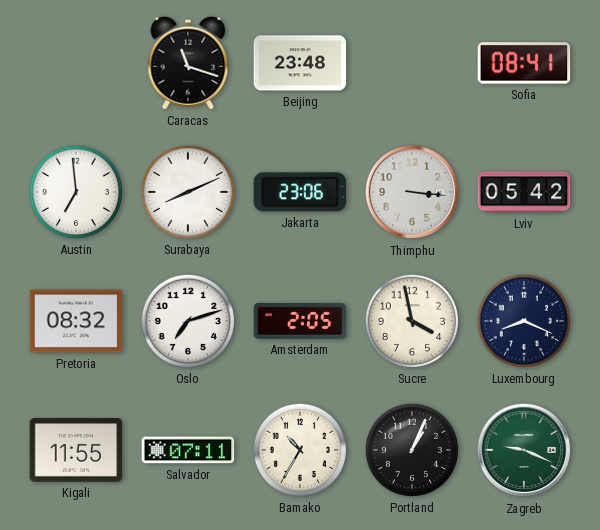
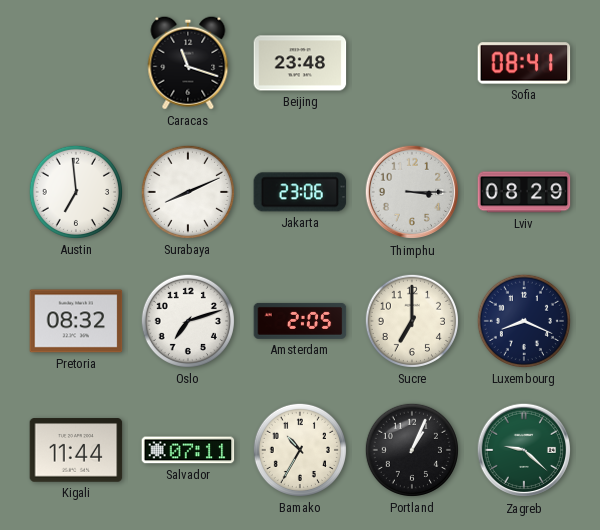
Thimphu: 3:16 -> 3:15
Lviv: 05:42 -> 08:29
Sucre: 3:58 -> 7:00
Kigali: 11:55 -> 11:44
Zagreb: 9:19 -> 9:22
